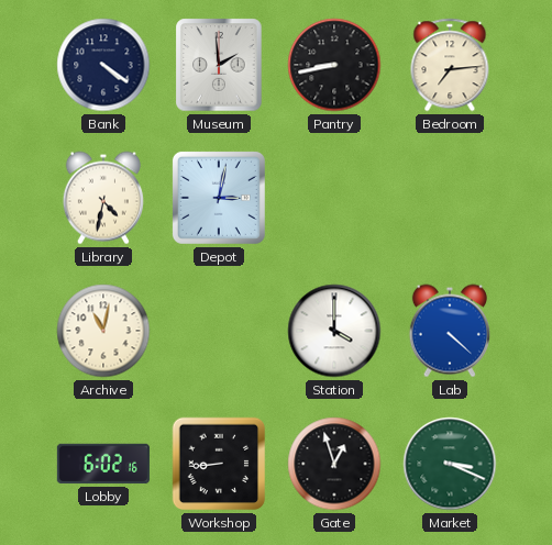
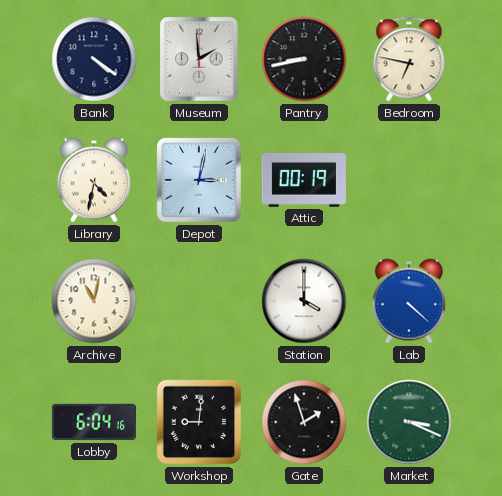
Bedroom: 7:14 -> 6:47
Attic: none -> 00:19
Lobby: 6:02 -> 6:04
Workshop: 8:44 -> 9:01
Gate: 12:57 -> 1:57
